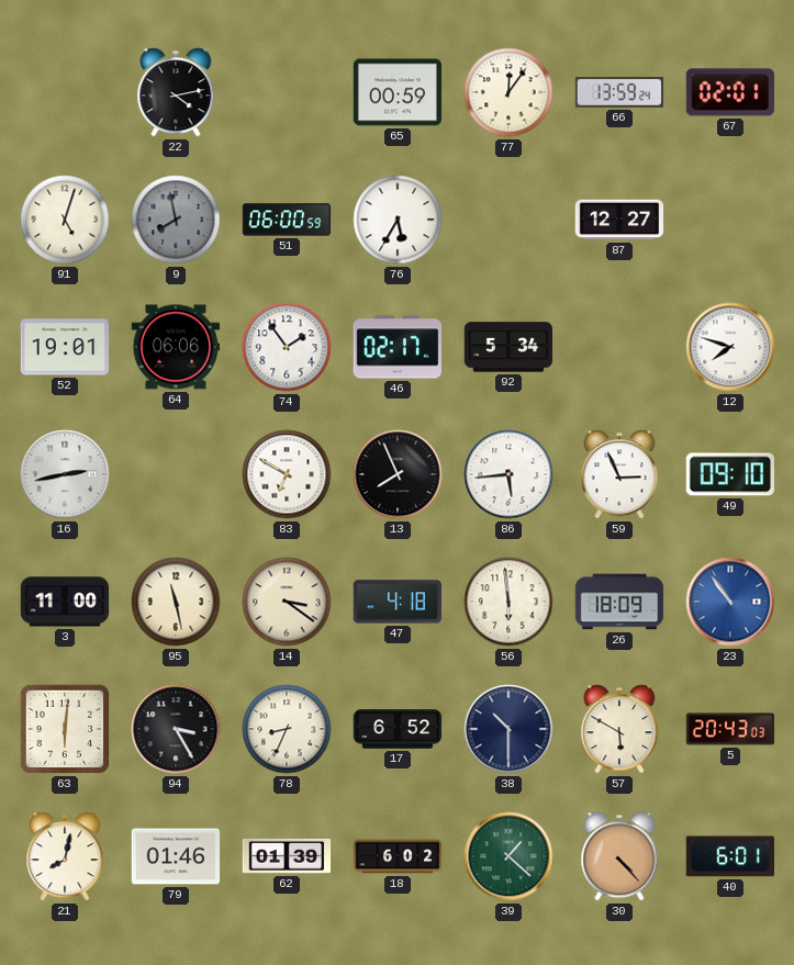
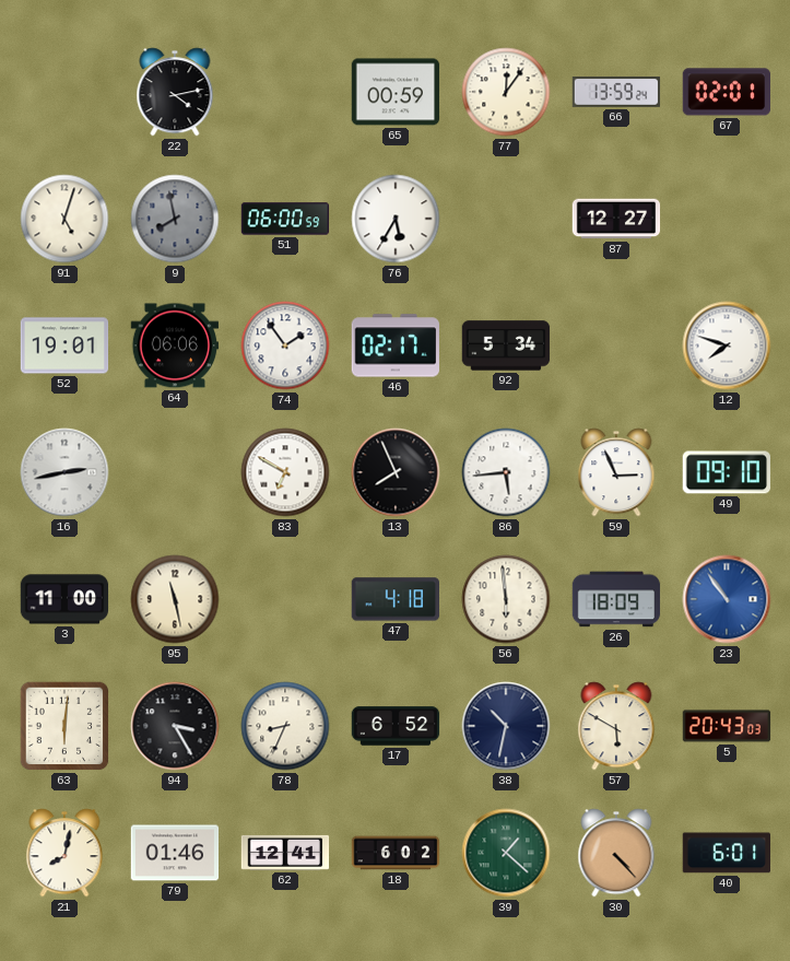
14: 3:21 -> none
38: 10:30 -> 10:32
62: 01:39 -> 12:41
